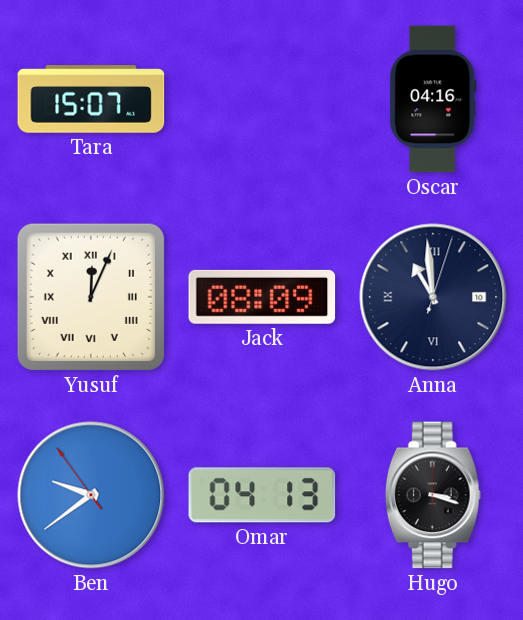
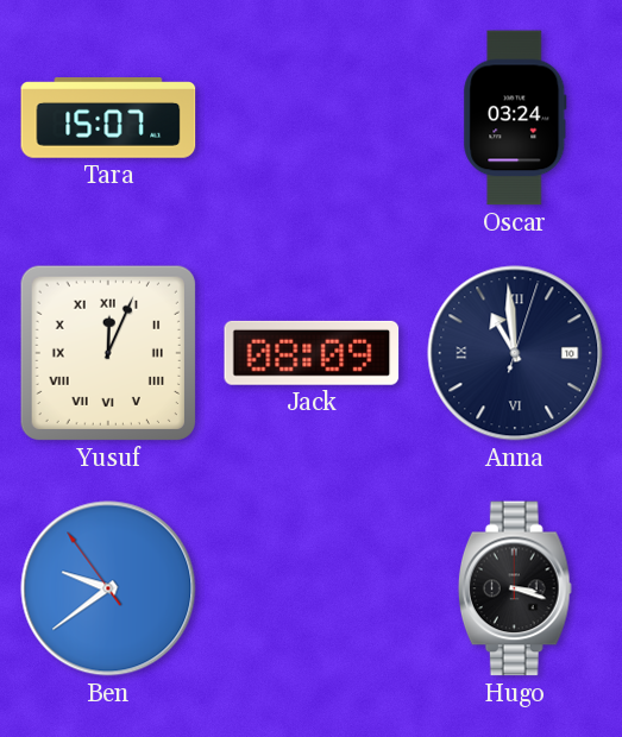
Oscar: 04:16 -> 03:24
Omar: 04:13 -> none
